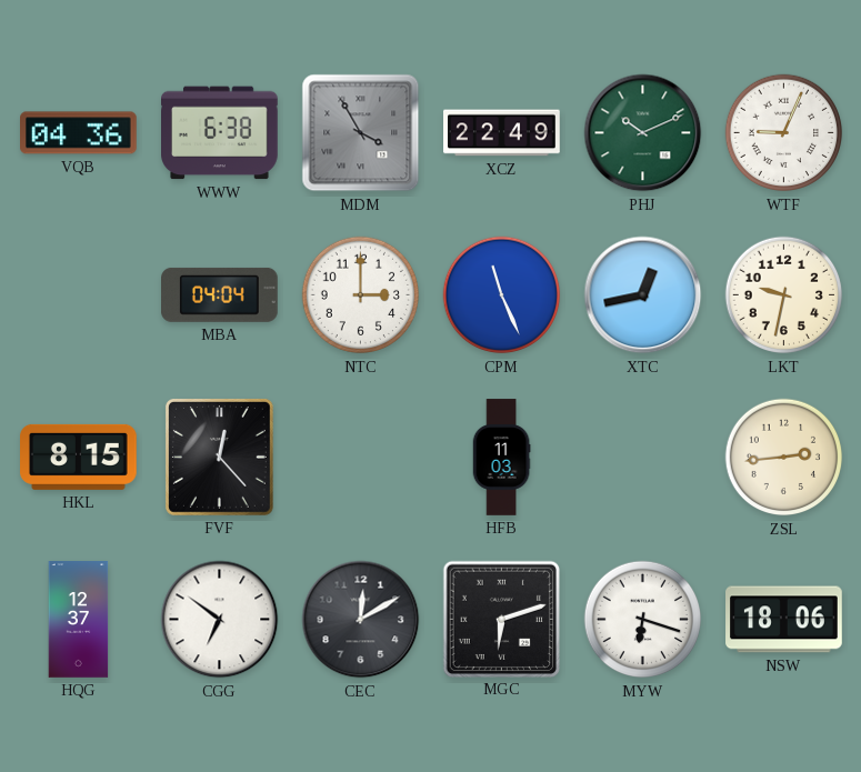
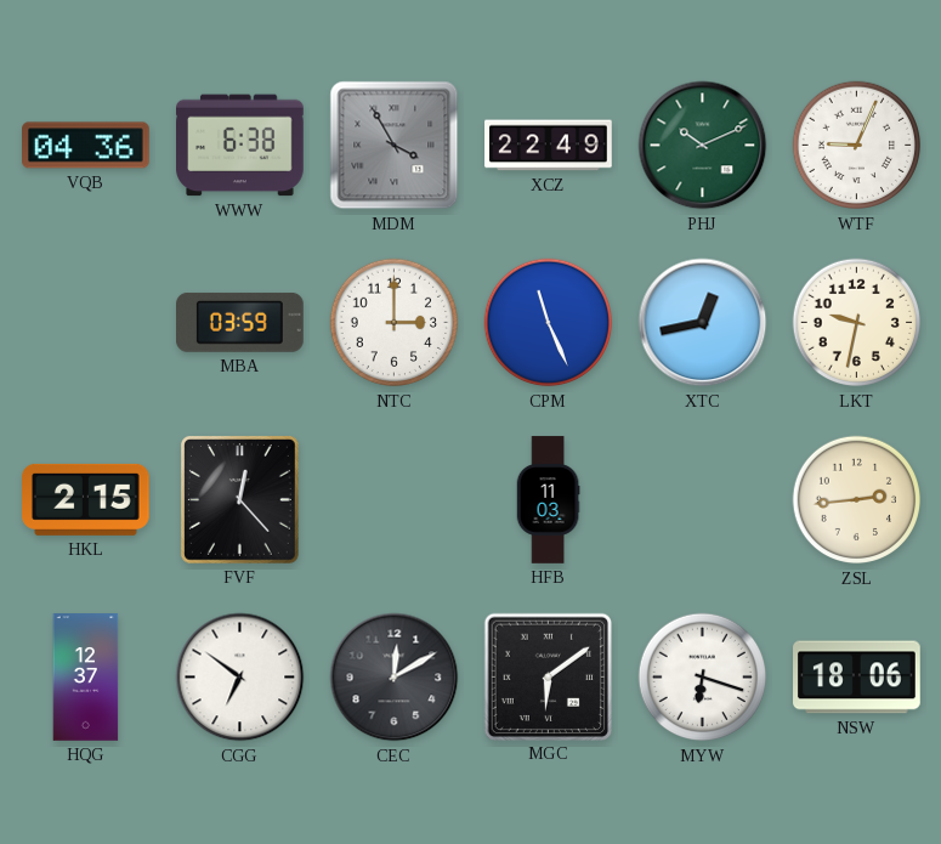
MBA: 04:04 -> 03:59
HKL: 8:15 -> 2:15
MGC: 6:12 -> 6:09
